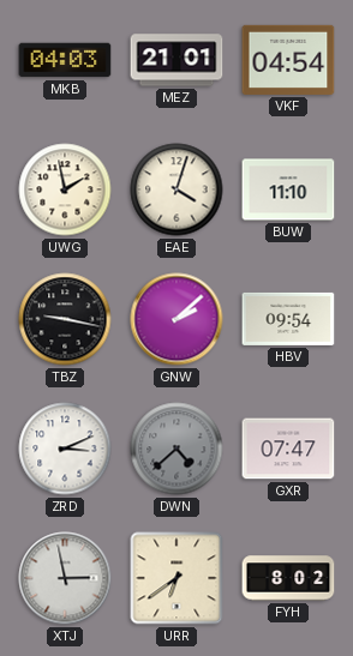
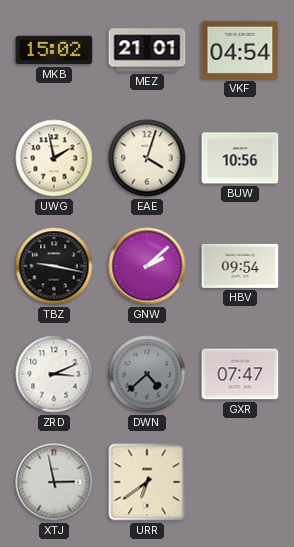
MKB: 04:03 -> 15:02
BUW: 11:10 -> 10:56
FYH: 8:02 -> none
